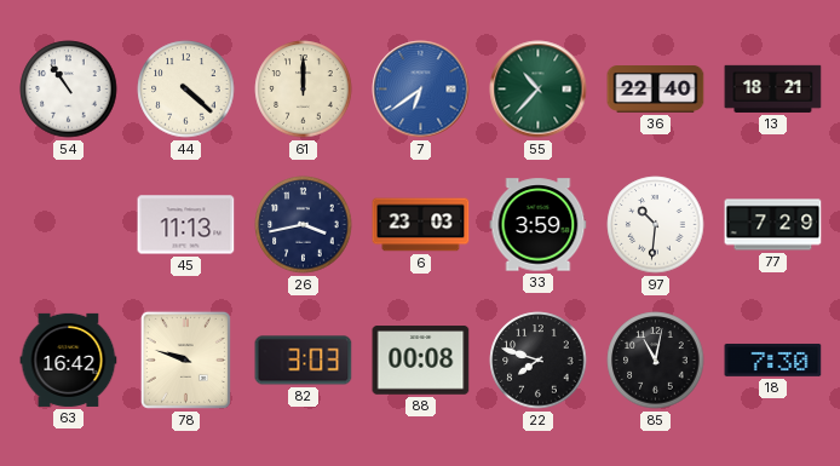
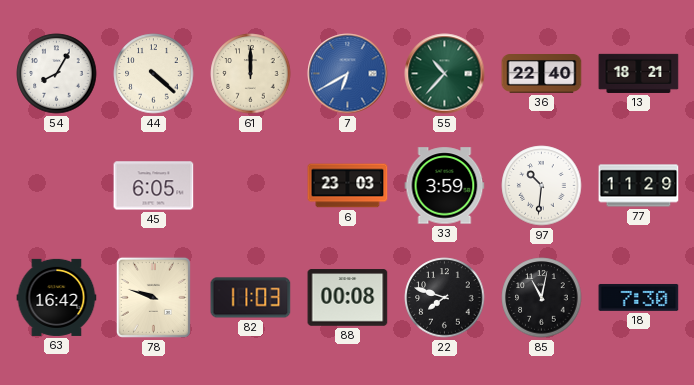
54: 10:54 -> 8:05
7: 6:39 -> 6:40
45: 11:13 -> 6:05
26: 3:43 -> none
77: 7:29 -> 11:29
82: 3:03 -> 11:03
